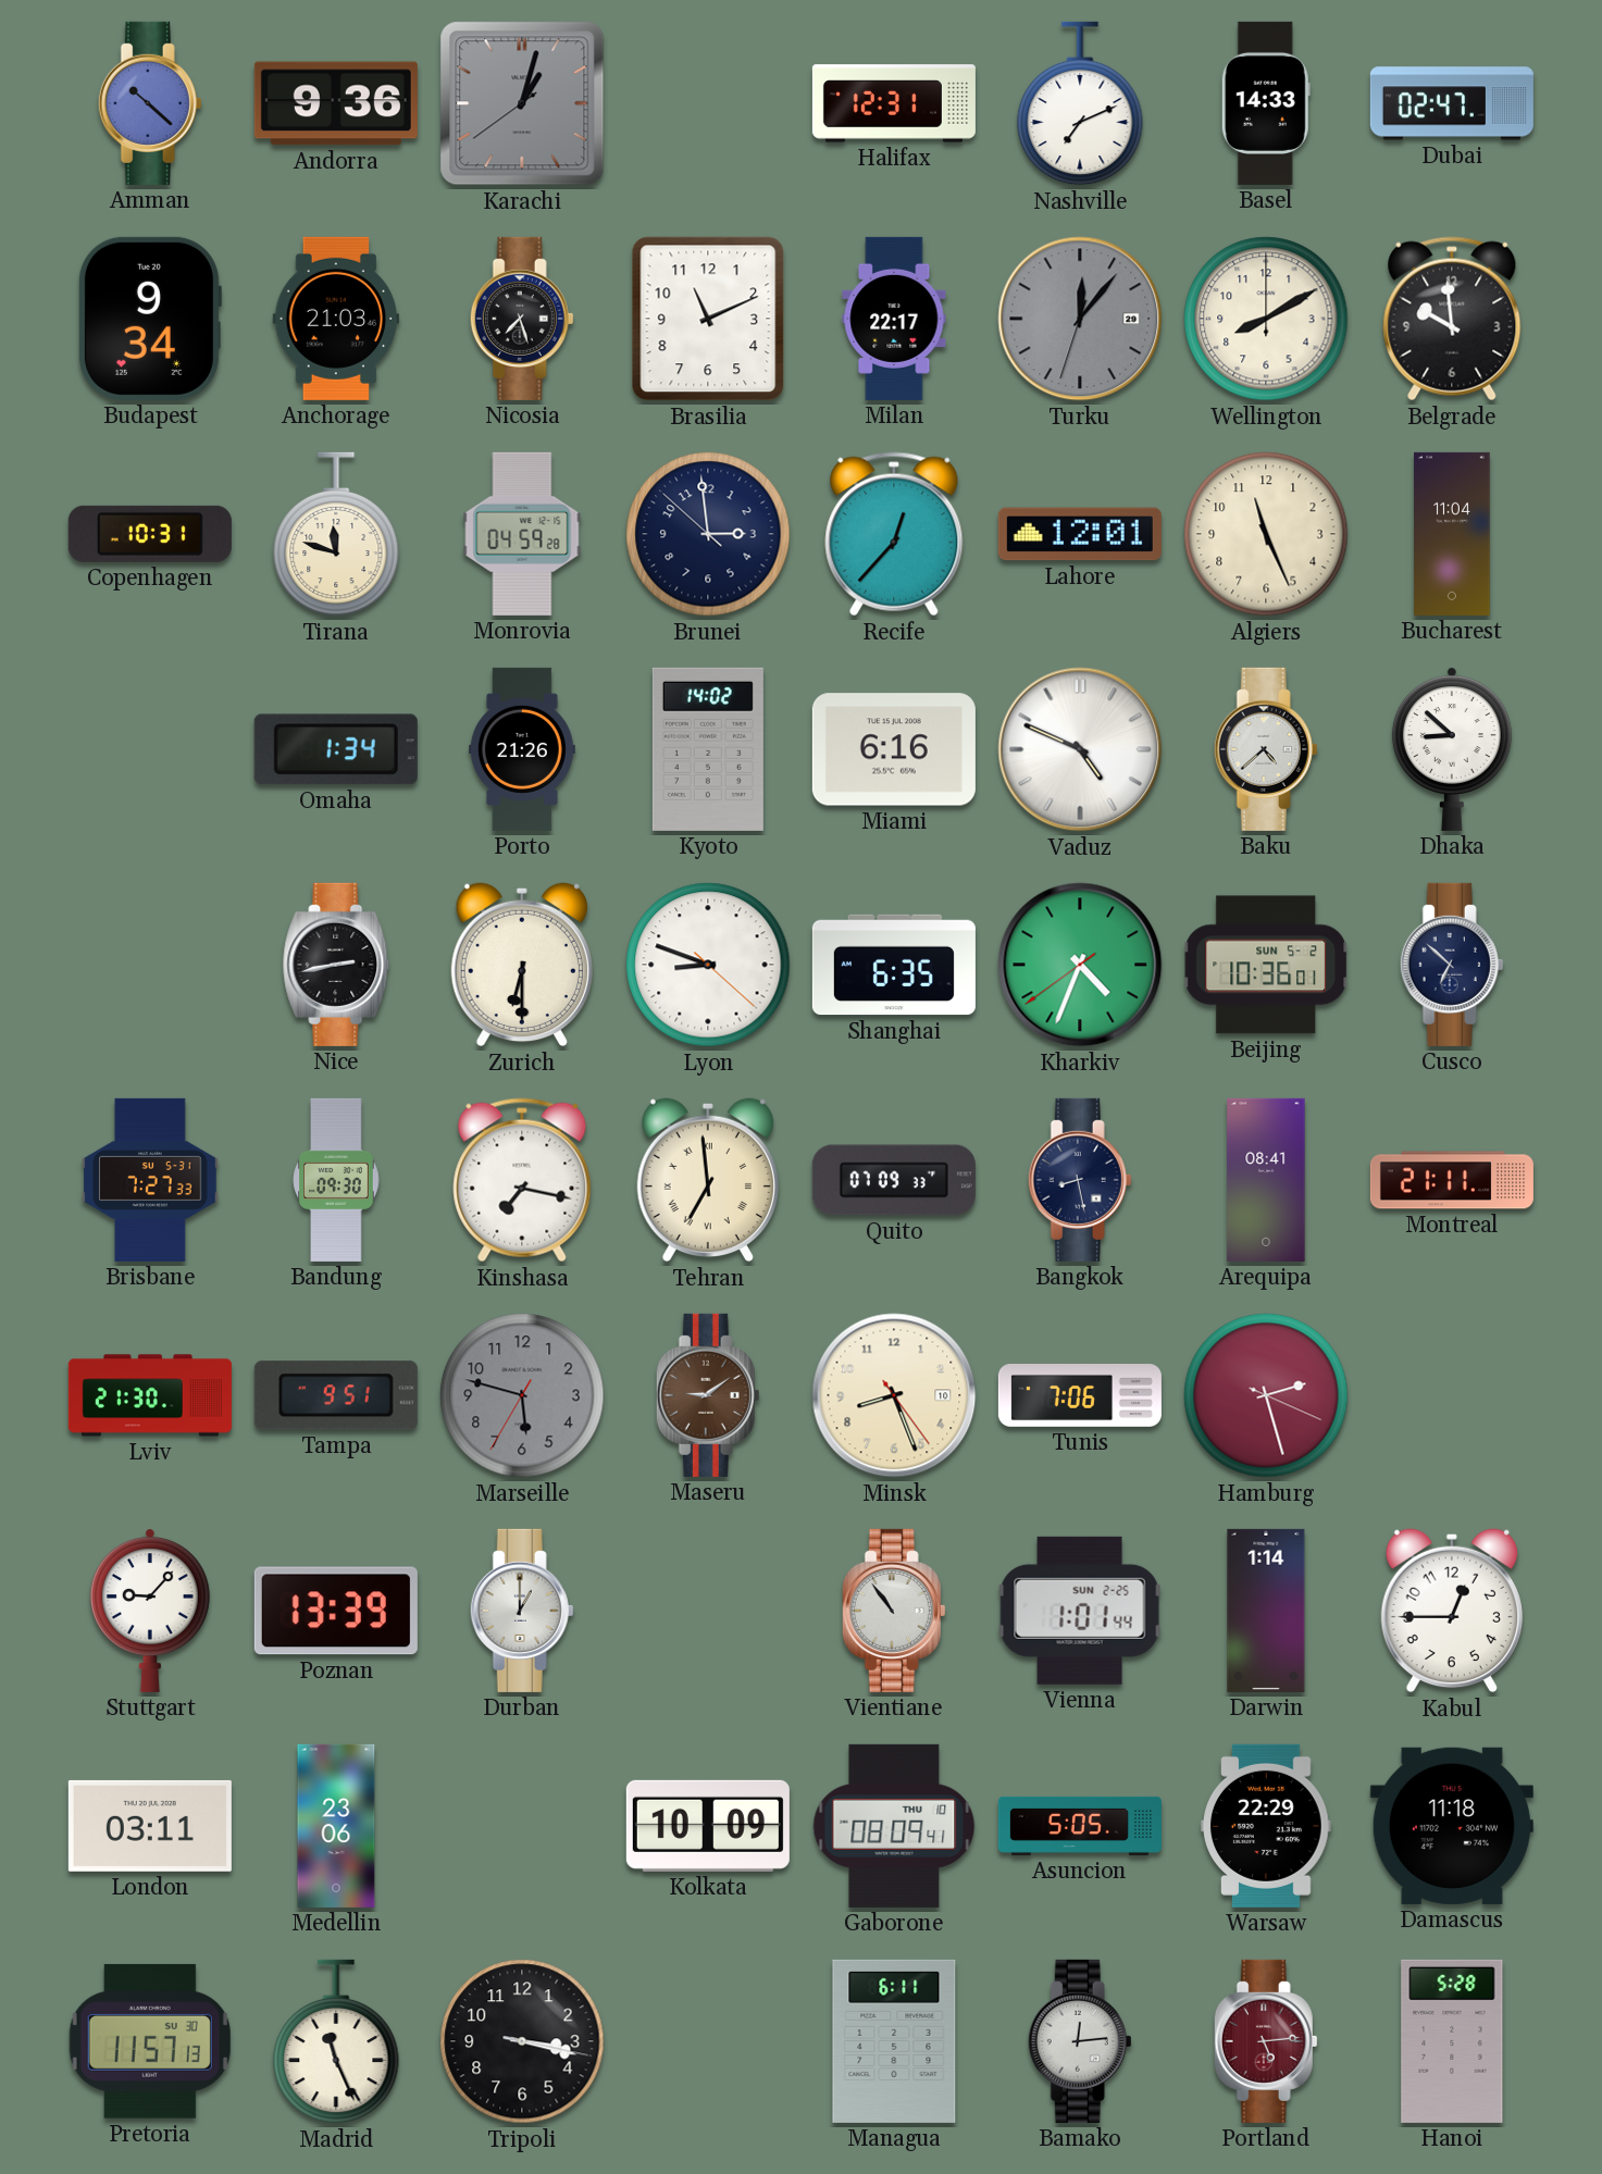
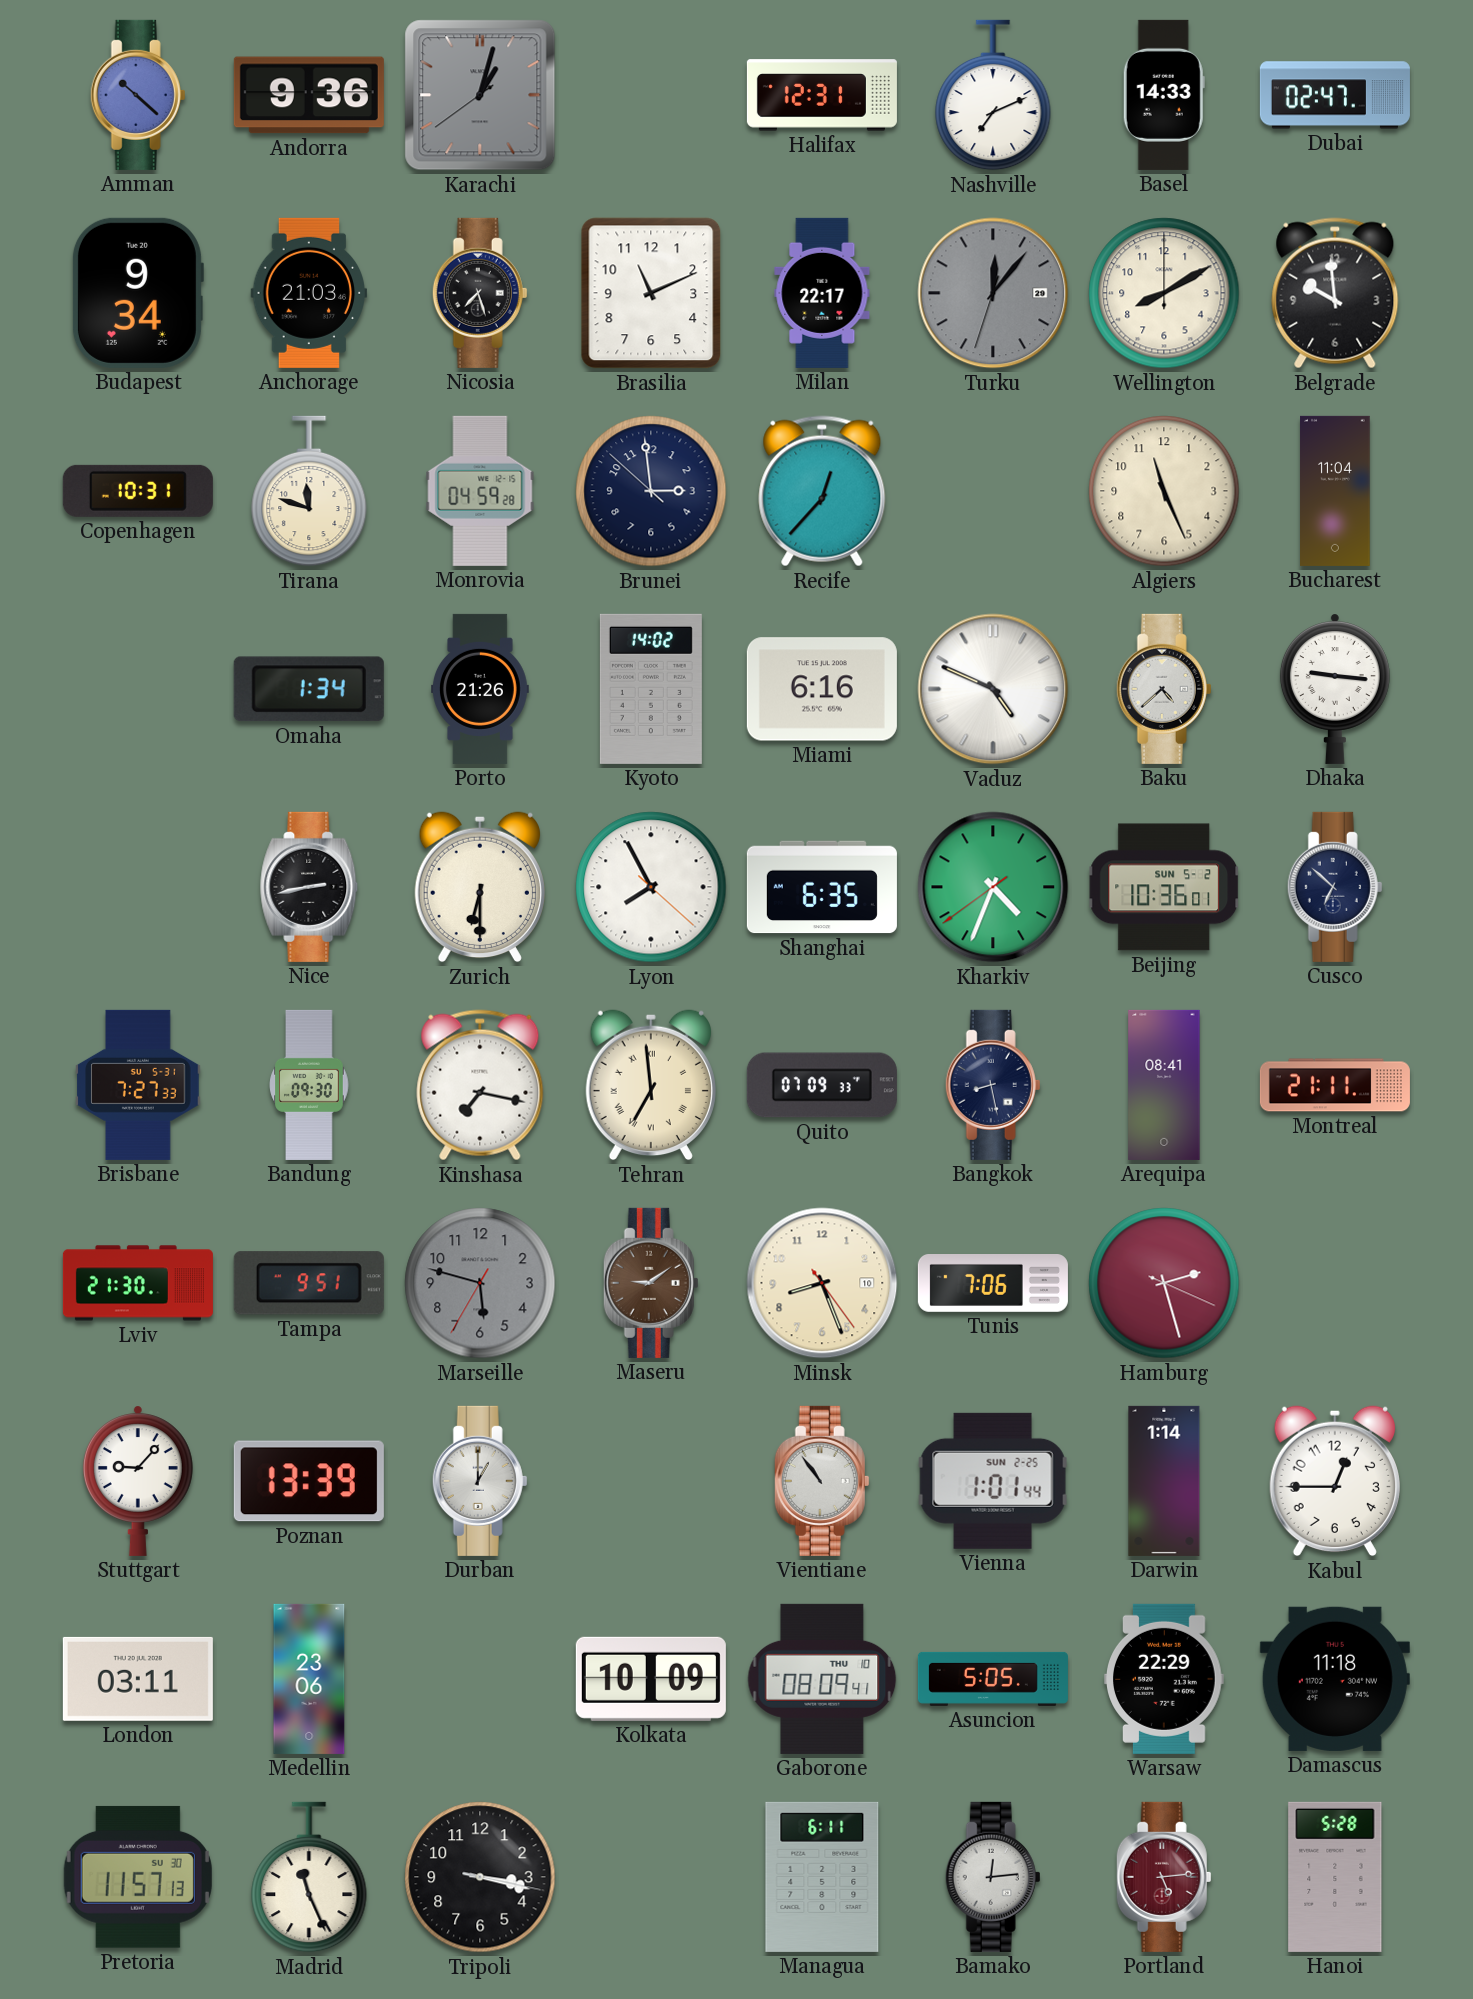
Lahore: 12:01 -> none
Dhaka: 8:52 -> 9:16
Lyon: 8:48 -> 7:55
